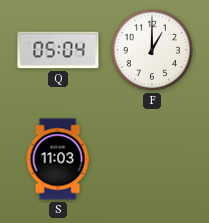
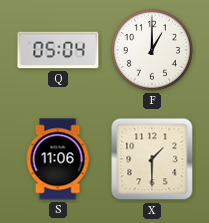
S: 11:03 -> 11:06
X: none -> 1:30
